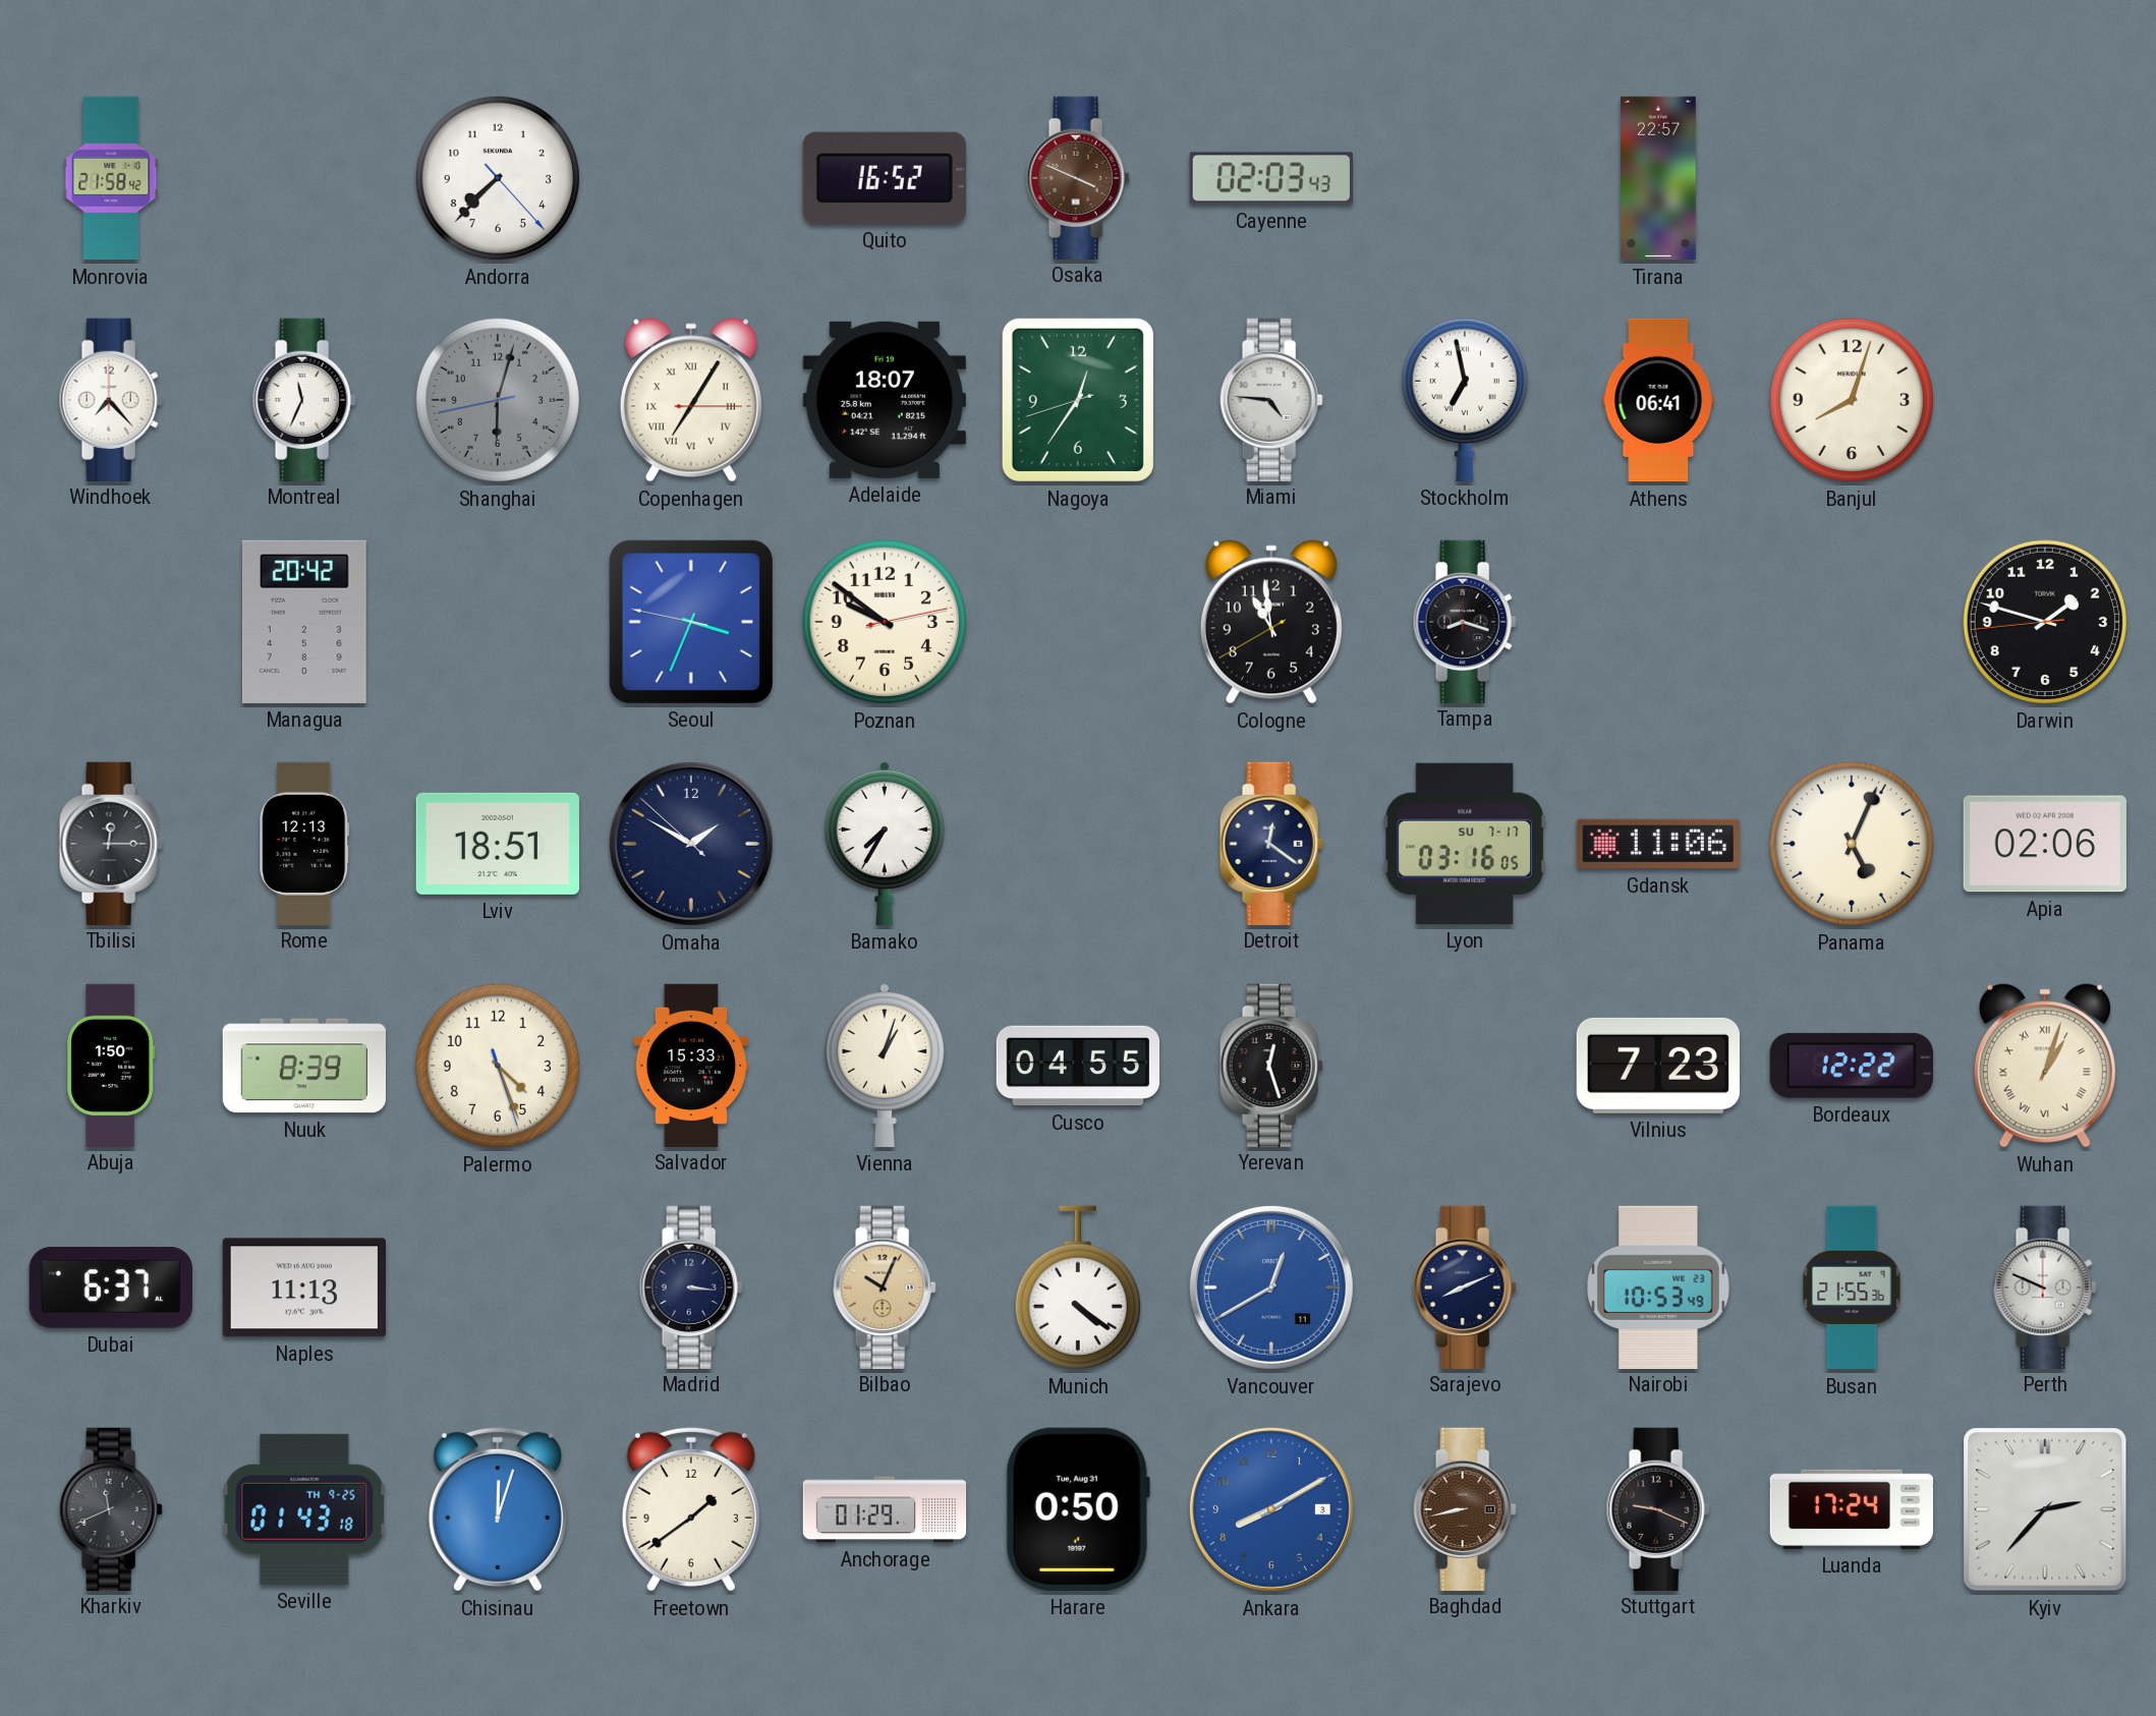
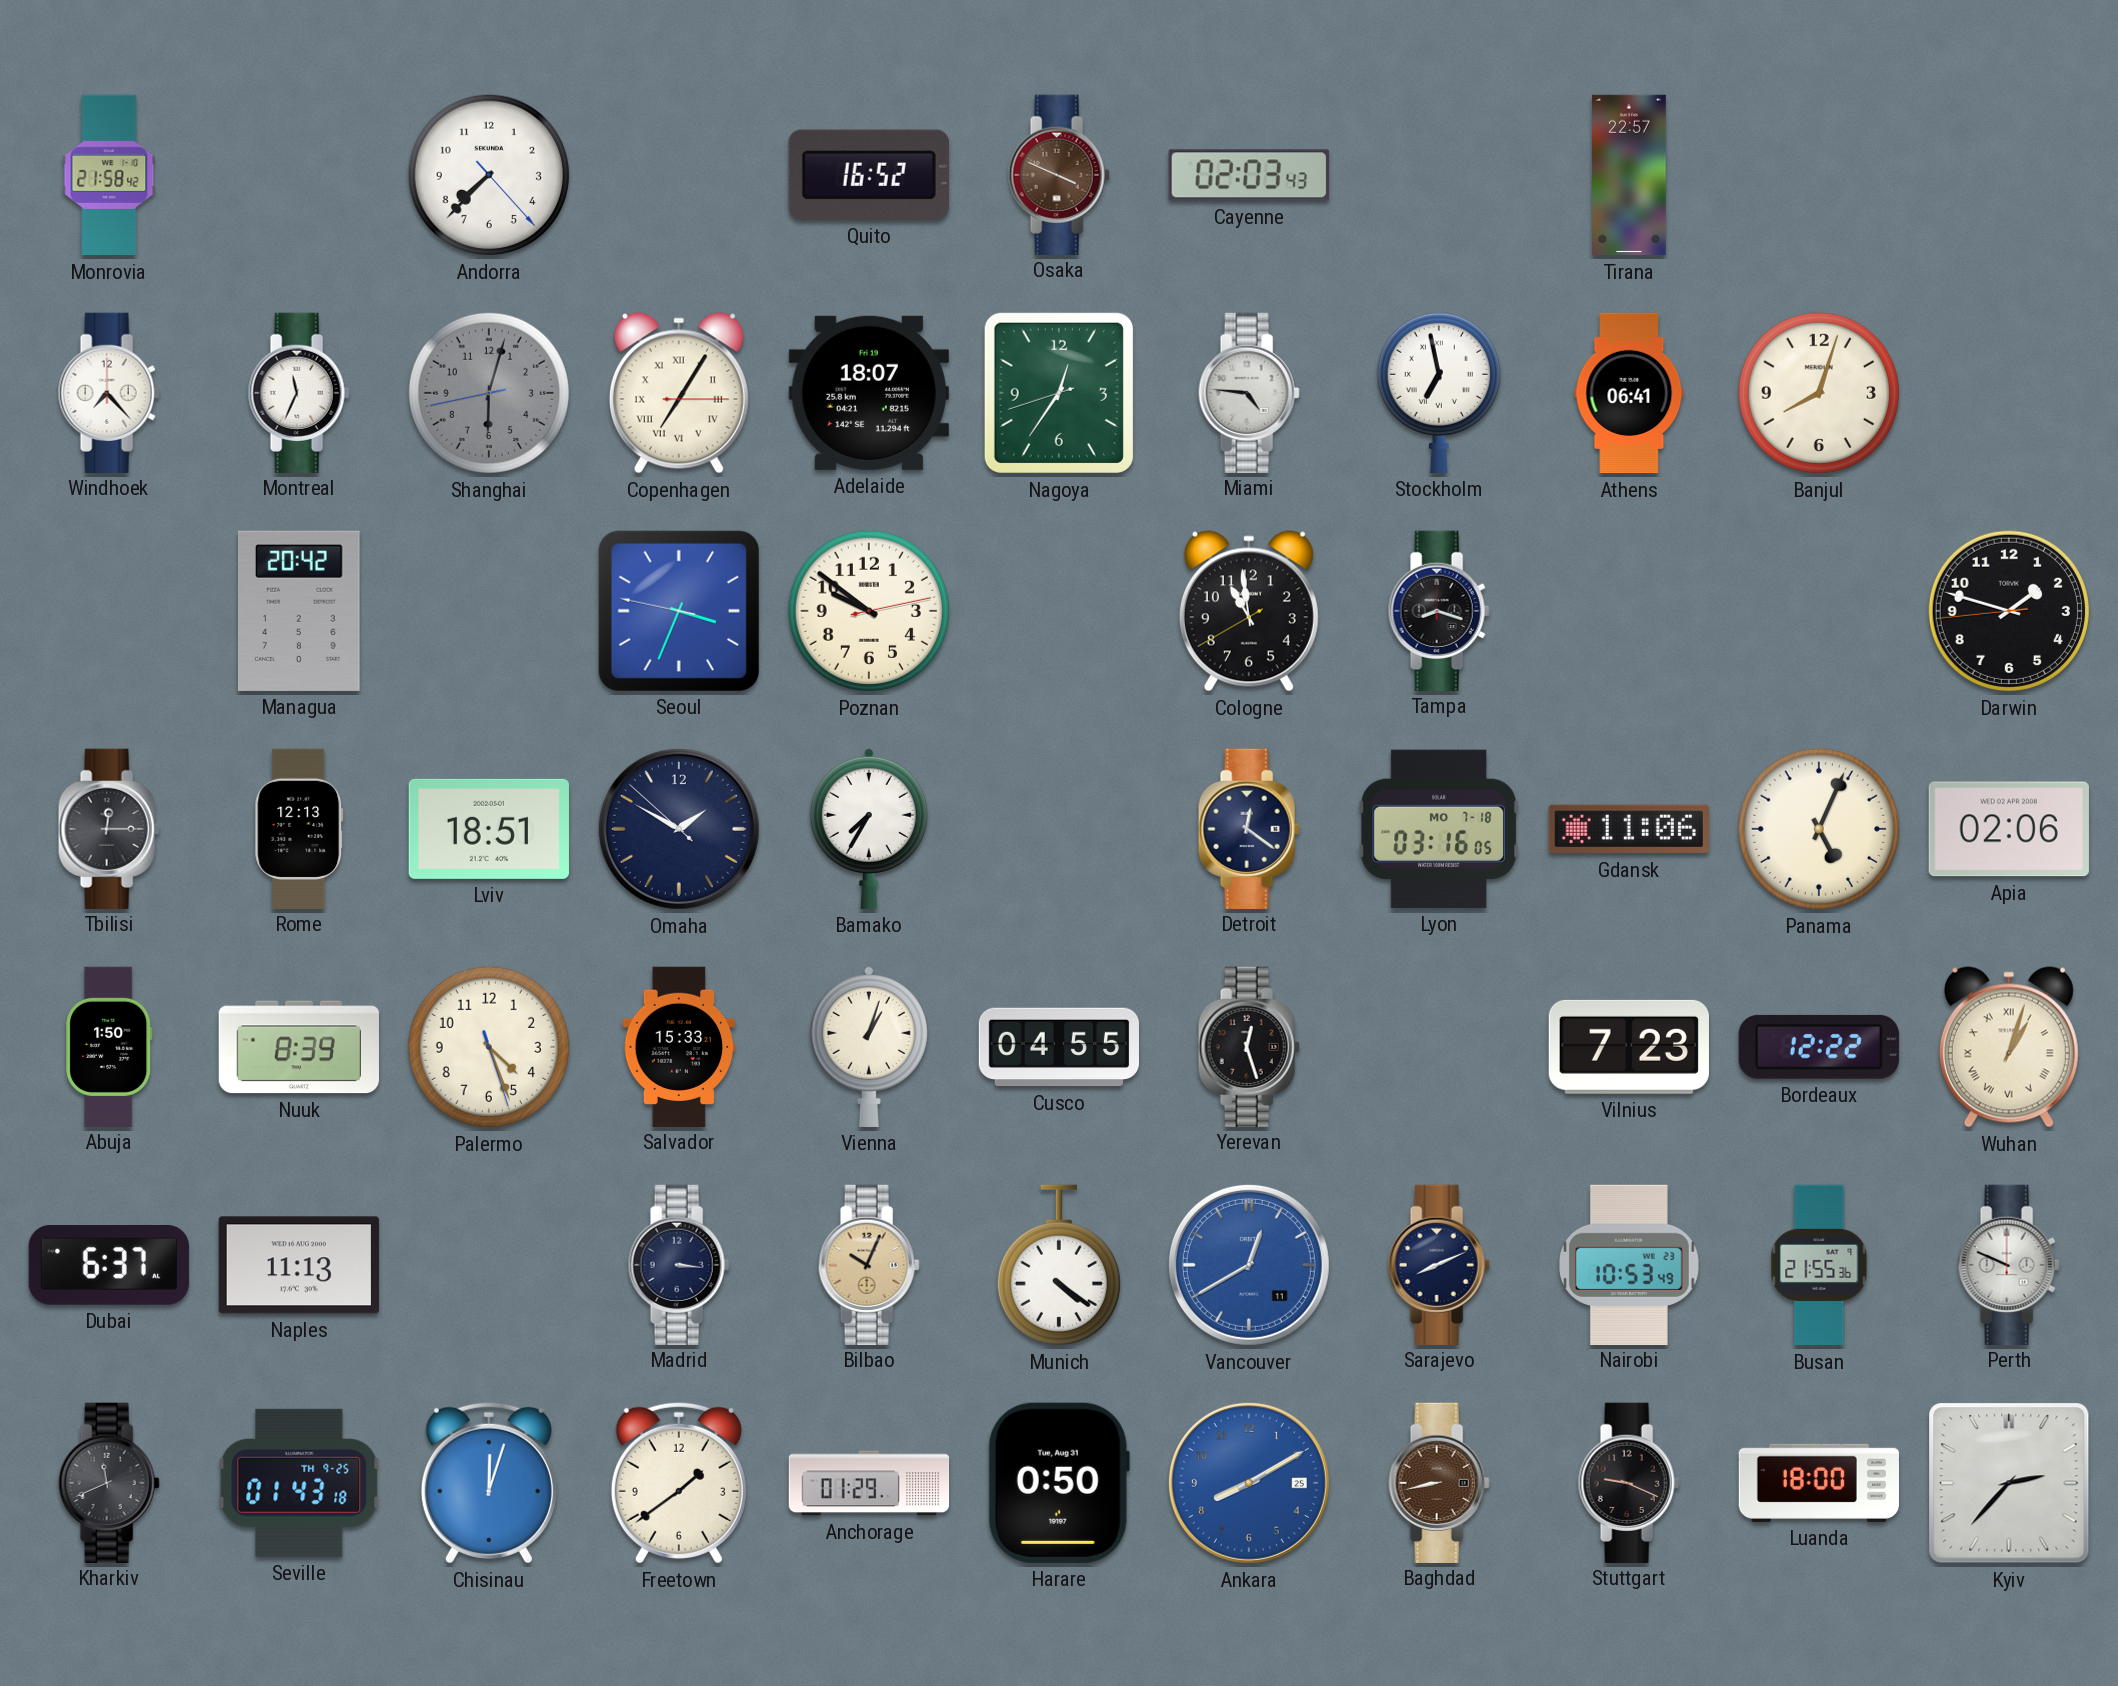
Lyon date: SU 7-17 -> MO 7-18
Ankara date: 3 -> 25
Luanda: 17:24 -> 18:00
